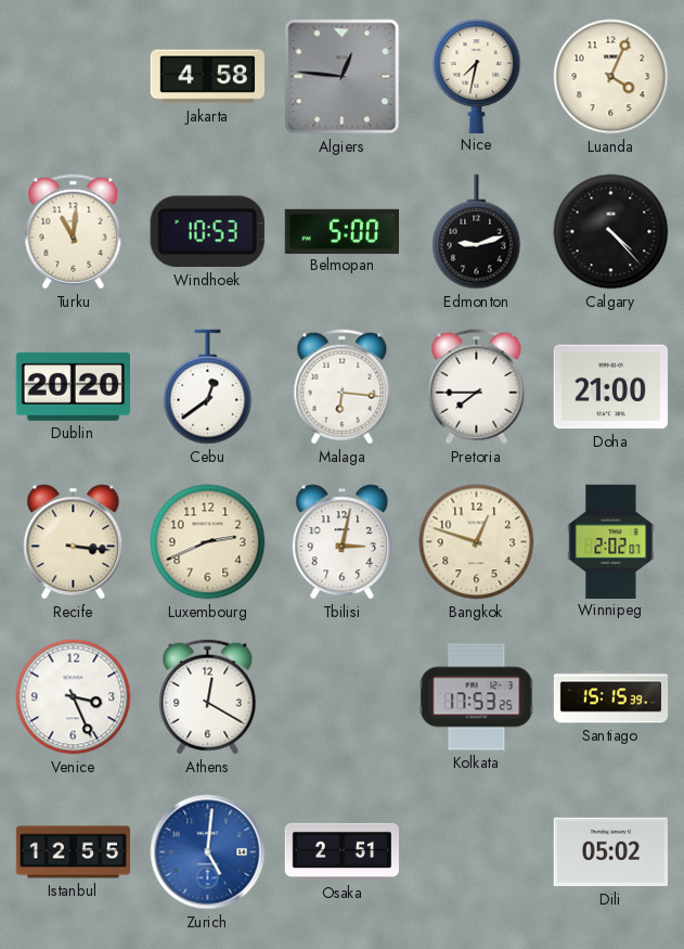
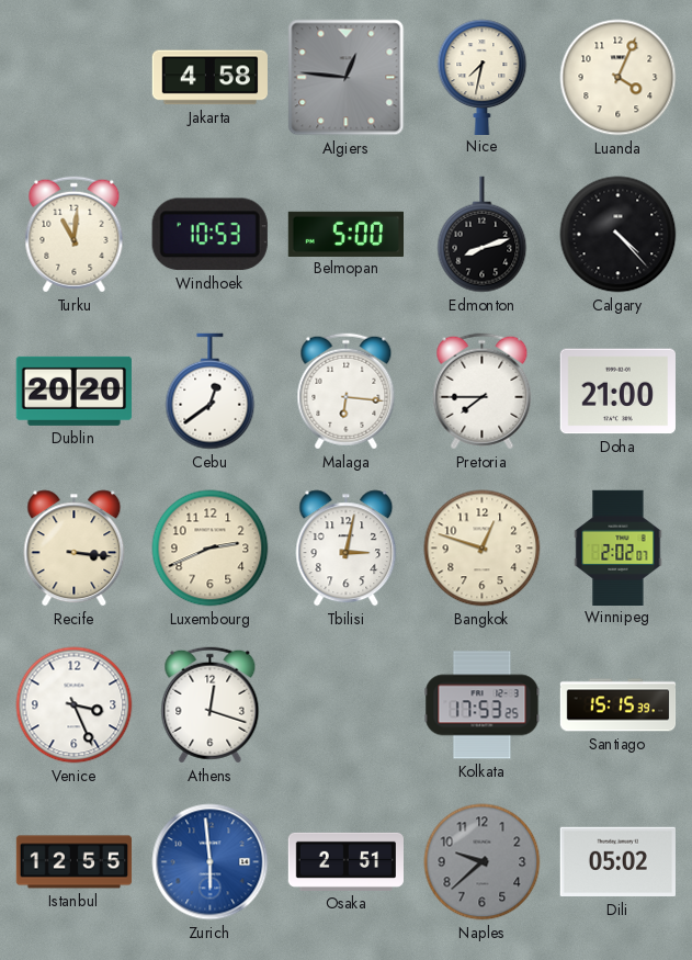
Edmonton: 9:12 -> 8:12
Athens: 12:20 -> 12:18
Zurich: 5:01 -> 5:59
Naples: none -> 9:38
